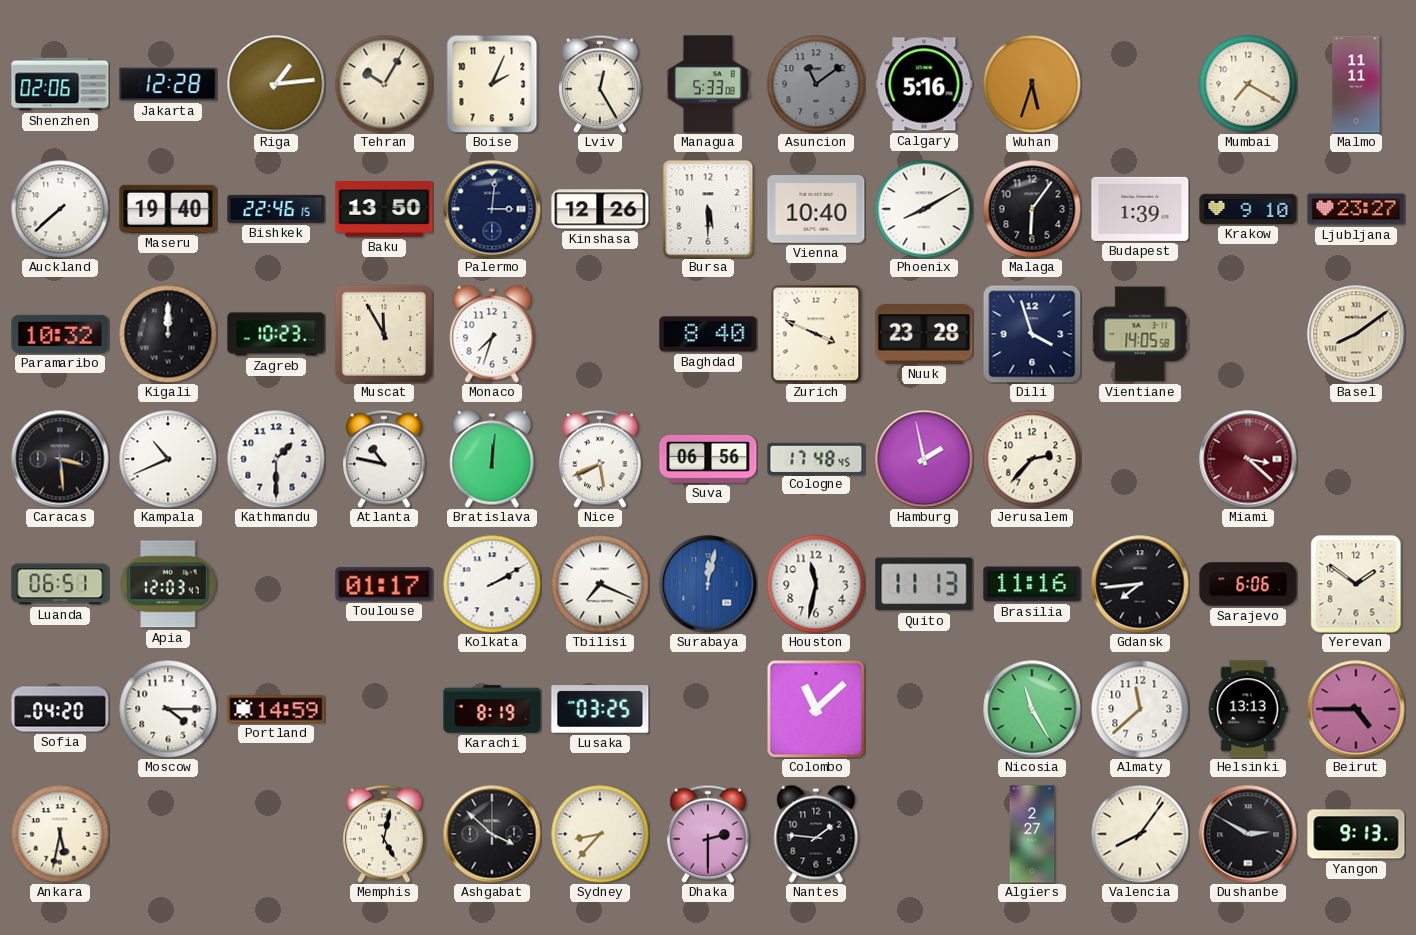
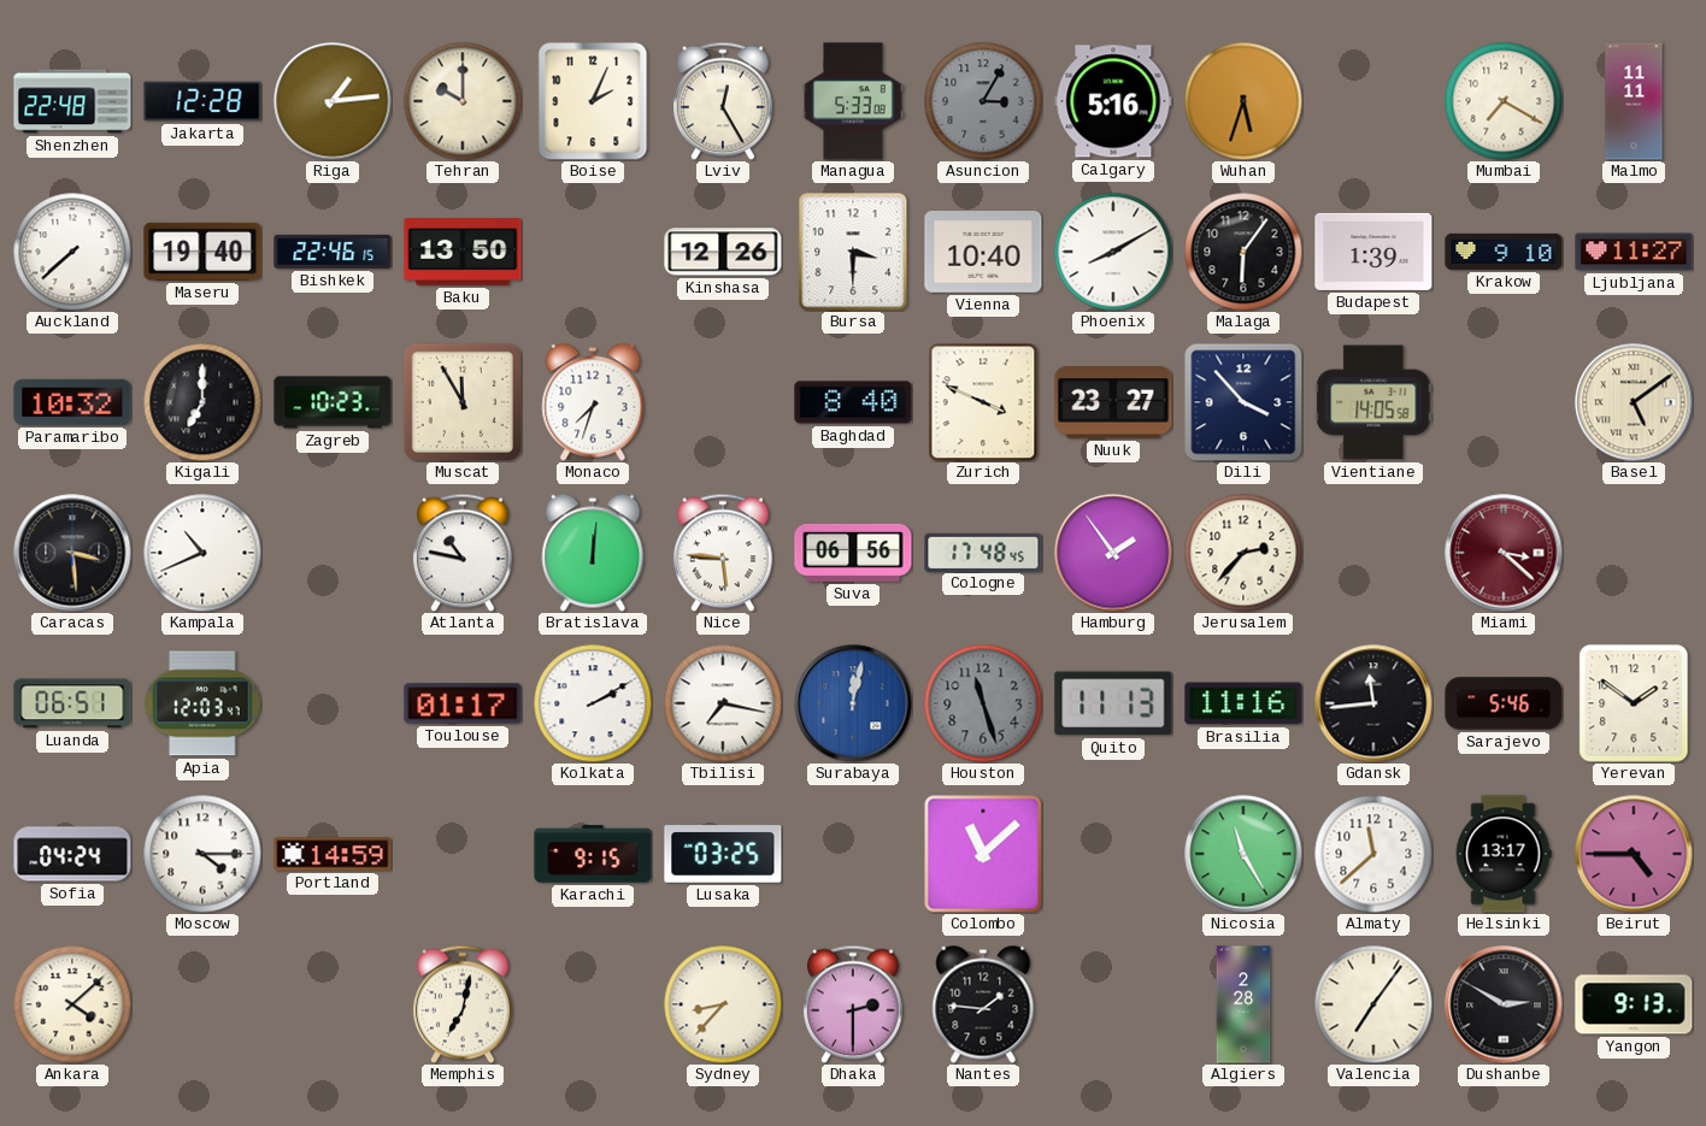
Shenzhen: 02:06 -> 22:48
Tehran: 10:05 -> 10:00
Asuncion: 11:09 -> 3:05
Palermo: 3:01 -> none
Bursa: 5:30 -> 3:30
Ljubljana: 23:27 -> 11:27
Kigali: 12:00 -> 7:00
Nuuk: 23:28 -> 23:27
Dili: 3:57 -> 3:53
Basel: 8:09 -> 5:09
Kathmandu: 1:30 -> none
Nice: 5:41 -> 5:46
Hamburg: 1:58 -> 1:54
Tbilisi: 7:19 -> 7:17
Houston: 11:32 -> 11:27
Houston dial: white -> grey
Gdansk: 7:44 -> 11:44
Sarajevo: 6:06 -> 5:46
Sofia: 04:20 -> 04:24
Karachi: 8:19 -> 9:15
Helsinki: 13:13 -> 13:17
Ankara: 5:32 -> 4:08
Memphis: 5:02 -> 7:02
Ashgabat: 3:52 -> none
Algiers: 2:27 -> 2:28
Valencia: 8:06 -> 7:06
